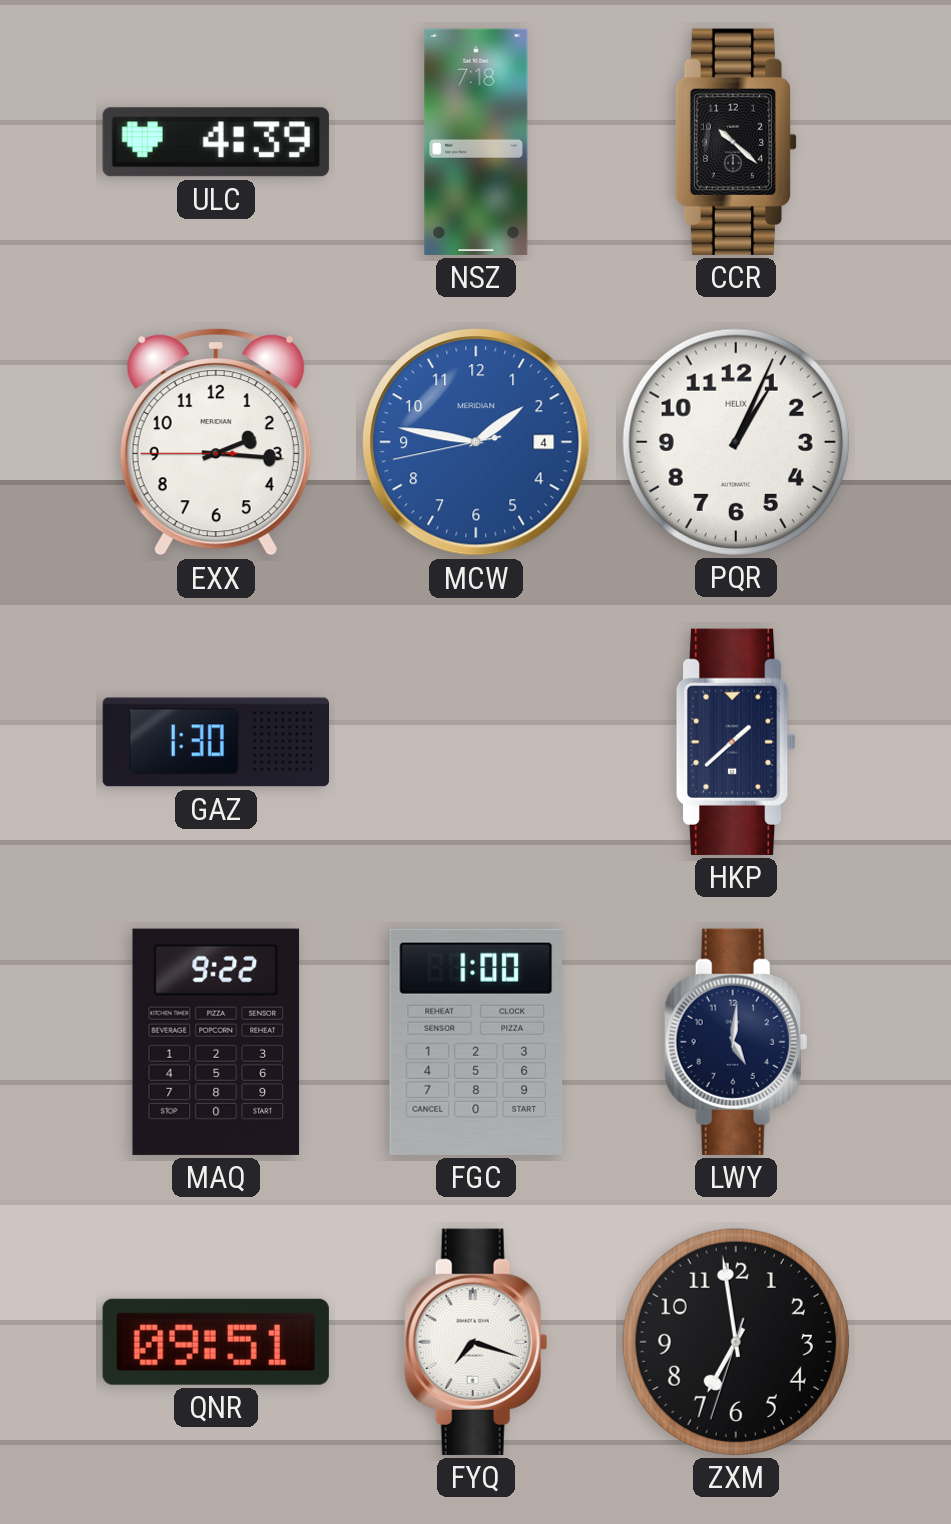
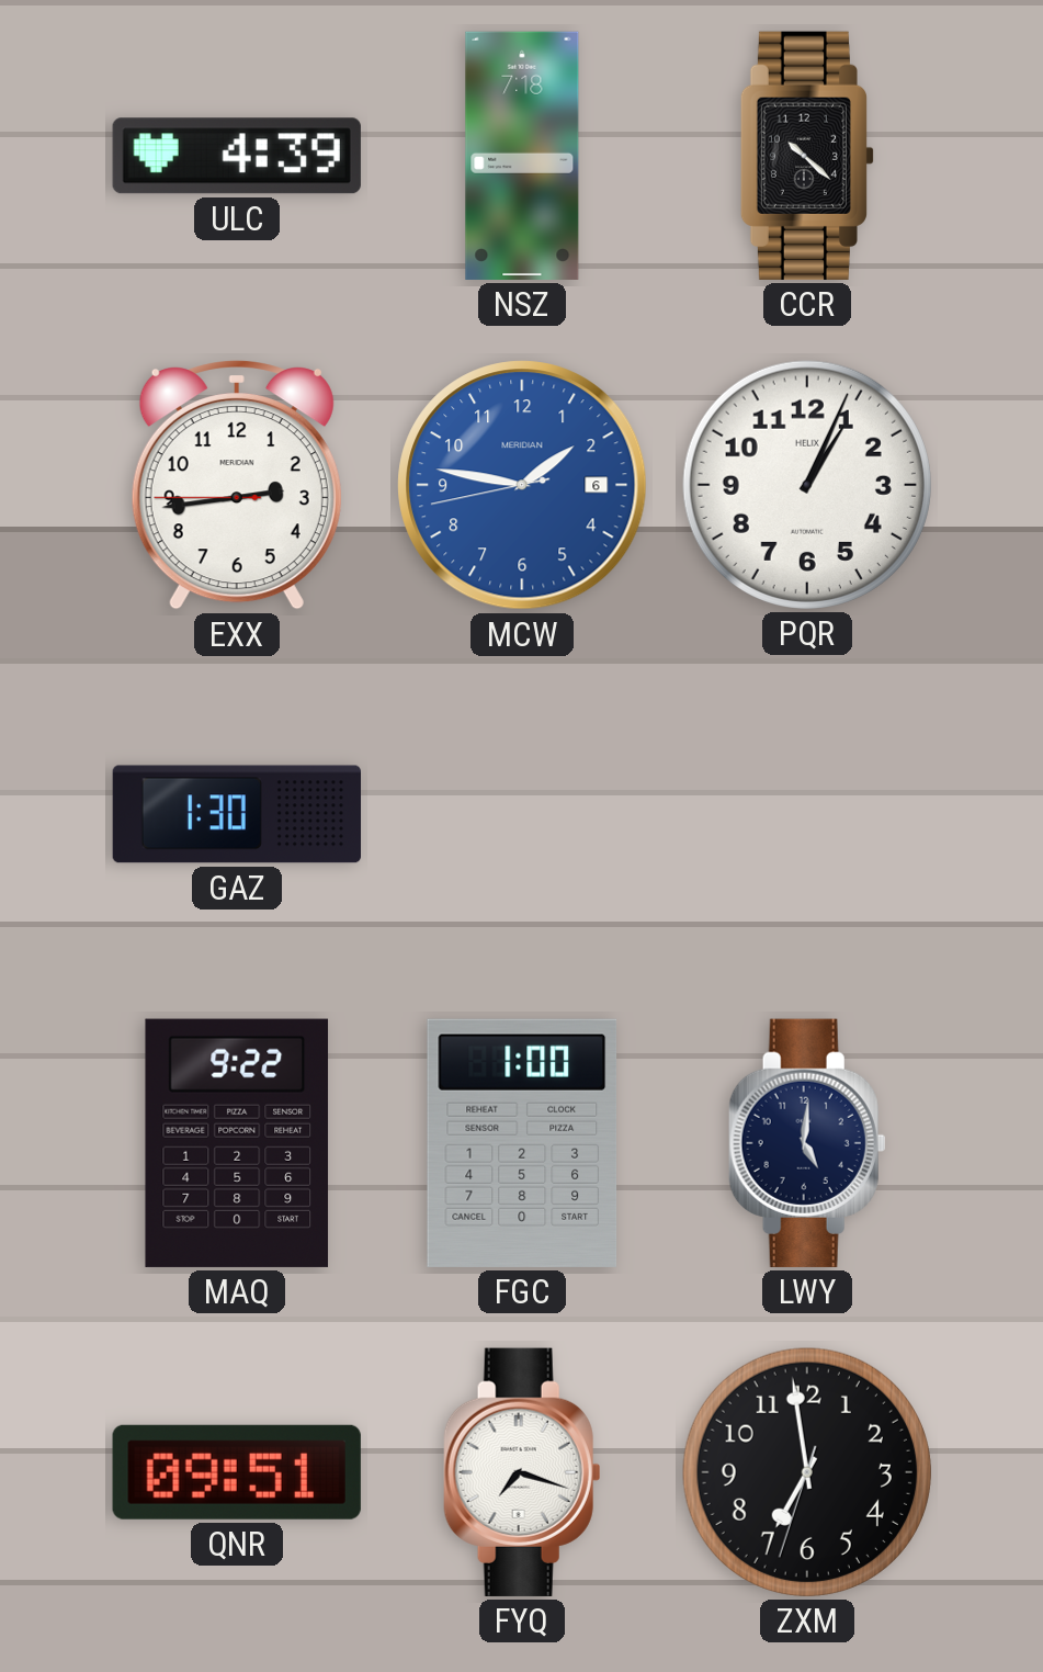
EXX: 2:15 -> 2:43
MCW date: 4 -> 6
HKP: 1:38 -> none
